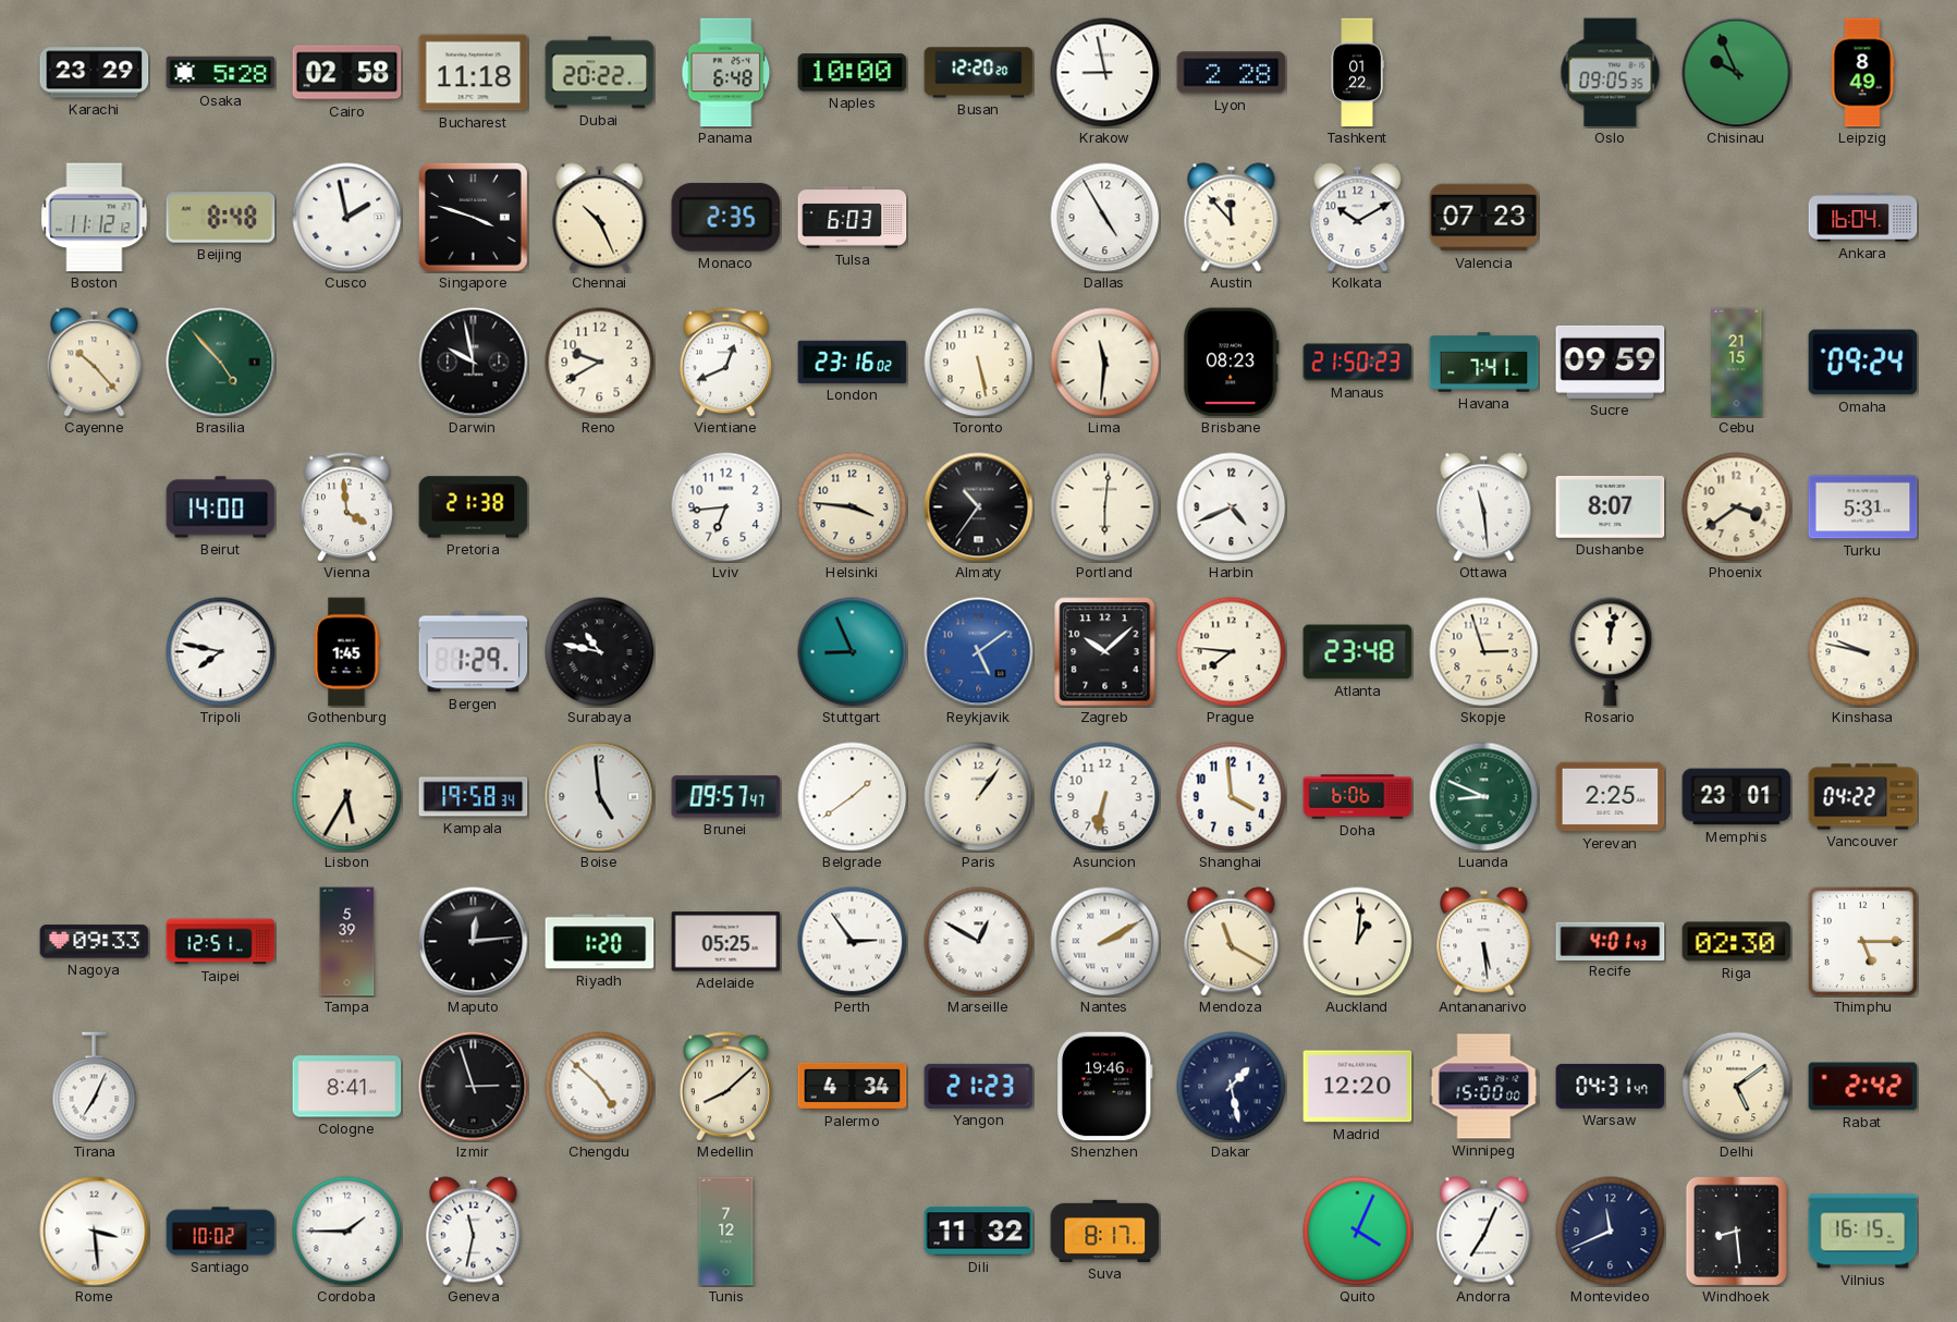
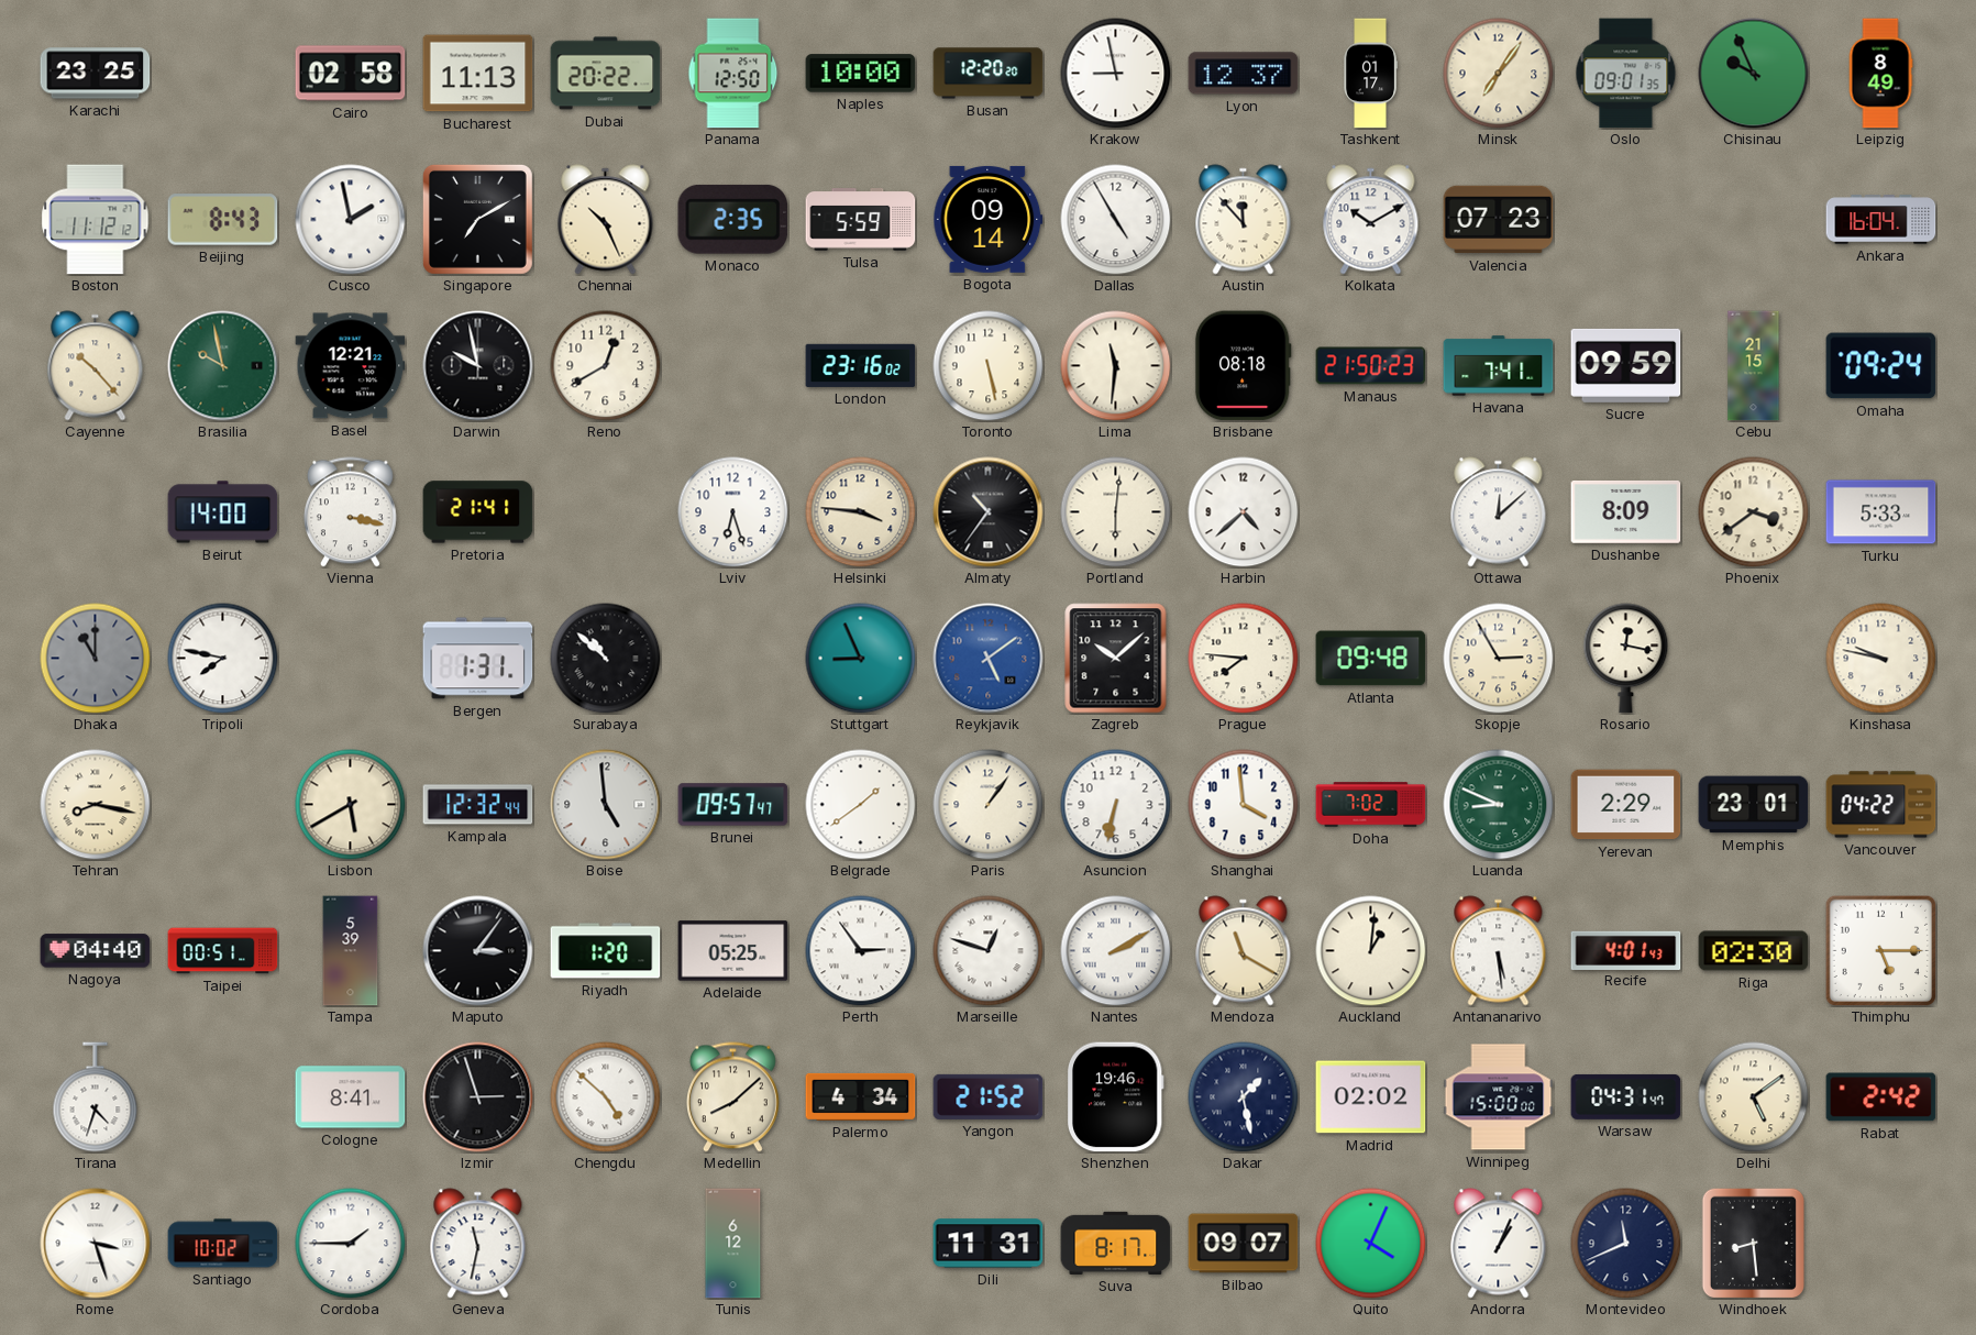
Karachi: 23:29 -> 23:25
Osaka: 5:28 -> none
Bucharest: 11:18 -> 11:13
Panama: 6:48 -> 12:50
Lyon: 2:28 -> 12:37
Tashkent: 01:22 -> 01:17
Minsk: none -> 7:06
Oslo: 09:05 -> 09:01
Beijing: 8:48 -> 8:43
Singapore: 3:48 -> 7:10
Tulsa: 6:03 -> 5:59
Bogota: none -> 09:14
Brasilia: 4:53 -> 9:58
Basel: none -> 12:21
Reno: 9:40 -> 12:40
Vientiane: 12:41 -> none
Brisbane: 08:23 -> 08:18
Vienna: 3:59 -> 3:17
Pretoria: 21:38 -> 21:41
Lviv: 6:44 -> 6:27
Harbin: 4:41 -> 4:38
Ottawa: 11:29 -> 12:08
Dushanbe: 8:07 -> 8:09
Turku: 5:31 -> 5:33
Dhaka: none -> 11:00
Gothenburg: 1:45 -> none
Bergen: 1:29 -> 1:31
Surabaya: 10:47 -> 10:52
Atlanta: 23:48 -> 09:48
Skopje: 2:57 -> 2:55
Rosario: 12:02 -> 12:17
Tehran: none -> 8:17
Lisbon: 5:35 -> 5:40
Kampala: 19:58 -> 12:32
Doha: 6:06 -> 7:02
Yerevan: 2:25 -> 2:29
Nagoya: 09:33 -> 04:40
Taipei: 12:51 -> 00:51
Maputo: 12:14 -> 3:06
Marseille: 12:50 -> 12:48
Tirana: 7:04 -> 4:33
Yangon: 21:23 -> 21:52
Madrid: 12:20 -> 02:02
Rome: 3:29 -> 3:27
Tunis: 7:12 -> 6:12
Dili: 11:32 -> 11:31
Bilbao: none -> 09:07
Andorra: 7:04 -> 1:04
Vilnius: 16:15 -> none
